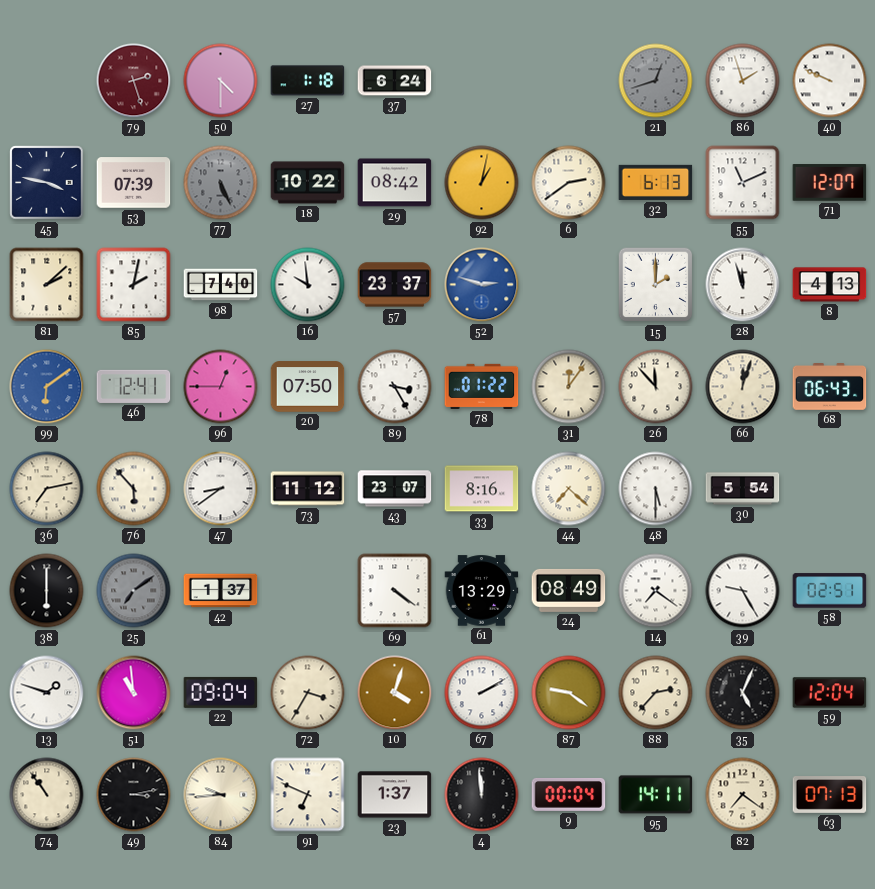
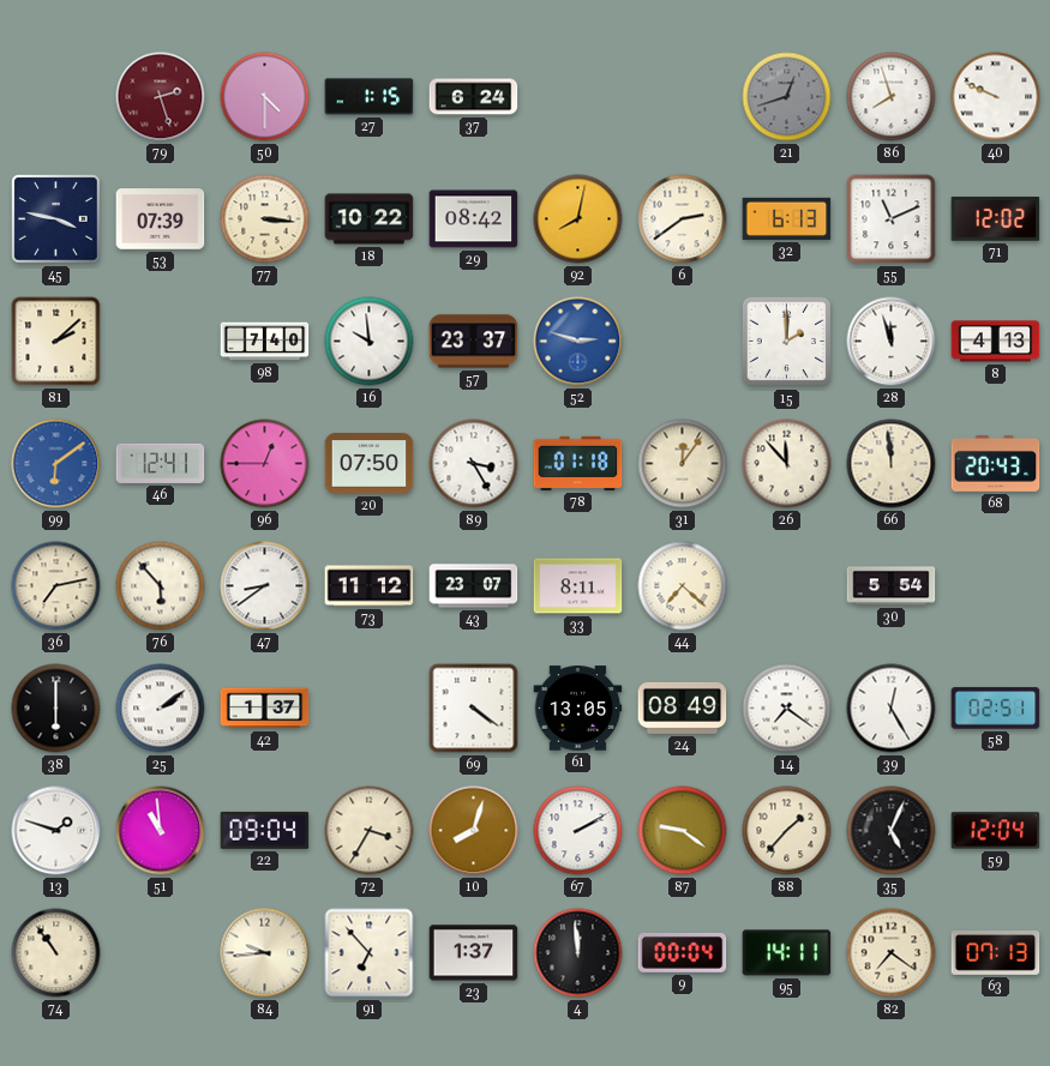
27: 1:18 -> 1:15
86: 1:57 -> 7:57
77: 5:26 -> 3:16
77 dial: grey -> cream
92: 1:02 -> 8:02
71: 12:07 -> 12:02
85: 2:02 -> none
78: 01:22 -> 01:18
66: 12:03 -> 11:59
68: 06:43 -> 20:43
33: 8:16 -> 8:11
48: 5:30 -> none
25: 7:09 -> 2:09
25 dial: grey -> white
61: 13:29 -> 13:05
39: 9:25 -> 12:25
10: 4:03 -> 8:03
88: 2:37 -> 1:37
49: 3:13 -> none
91: 6:49 -> 6:53
